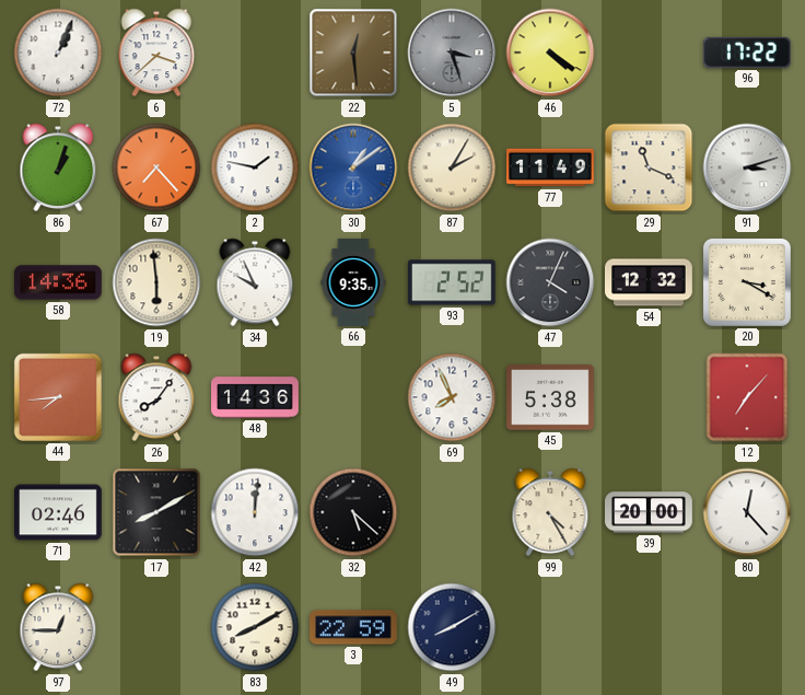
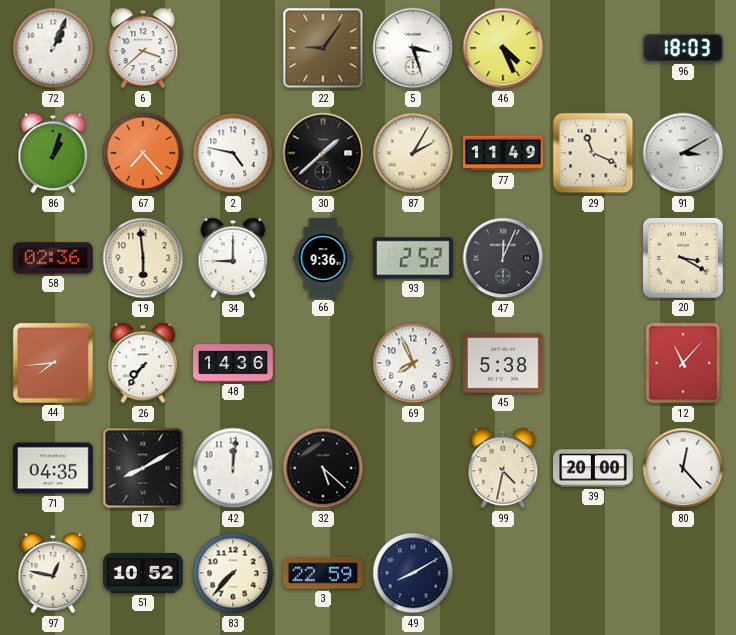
22: 12:29 -> 9:06
5 dial: grey -> white
46: 4:21 -> 4:26
96: 17:22 -> 18:03
2: 1:47 -> 4:47
30: 1:09 -> 1:38
30 dial: blue -> black
91: 3:12 -> 3:10
58: 14:36 -> 02:36
34: 9:56 -> 9:00
66: 9:35 -> 9:36
47: 4:04 -> 12:04
54: 12:32 -> none
26: 8:06 -> 7:36
12: 7:07 -> 11:07
71: 02:46 -> 04:35
99: 4:25 -> 4:32
97: 12:45 -> 12:47
51: none -> 10:52
83: 8:10 -> 7:37
